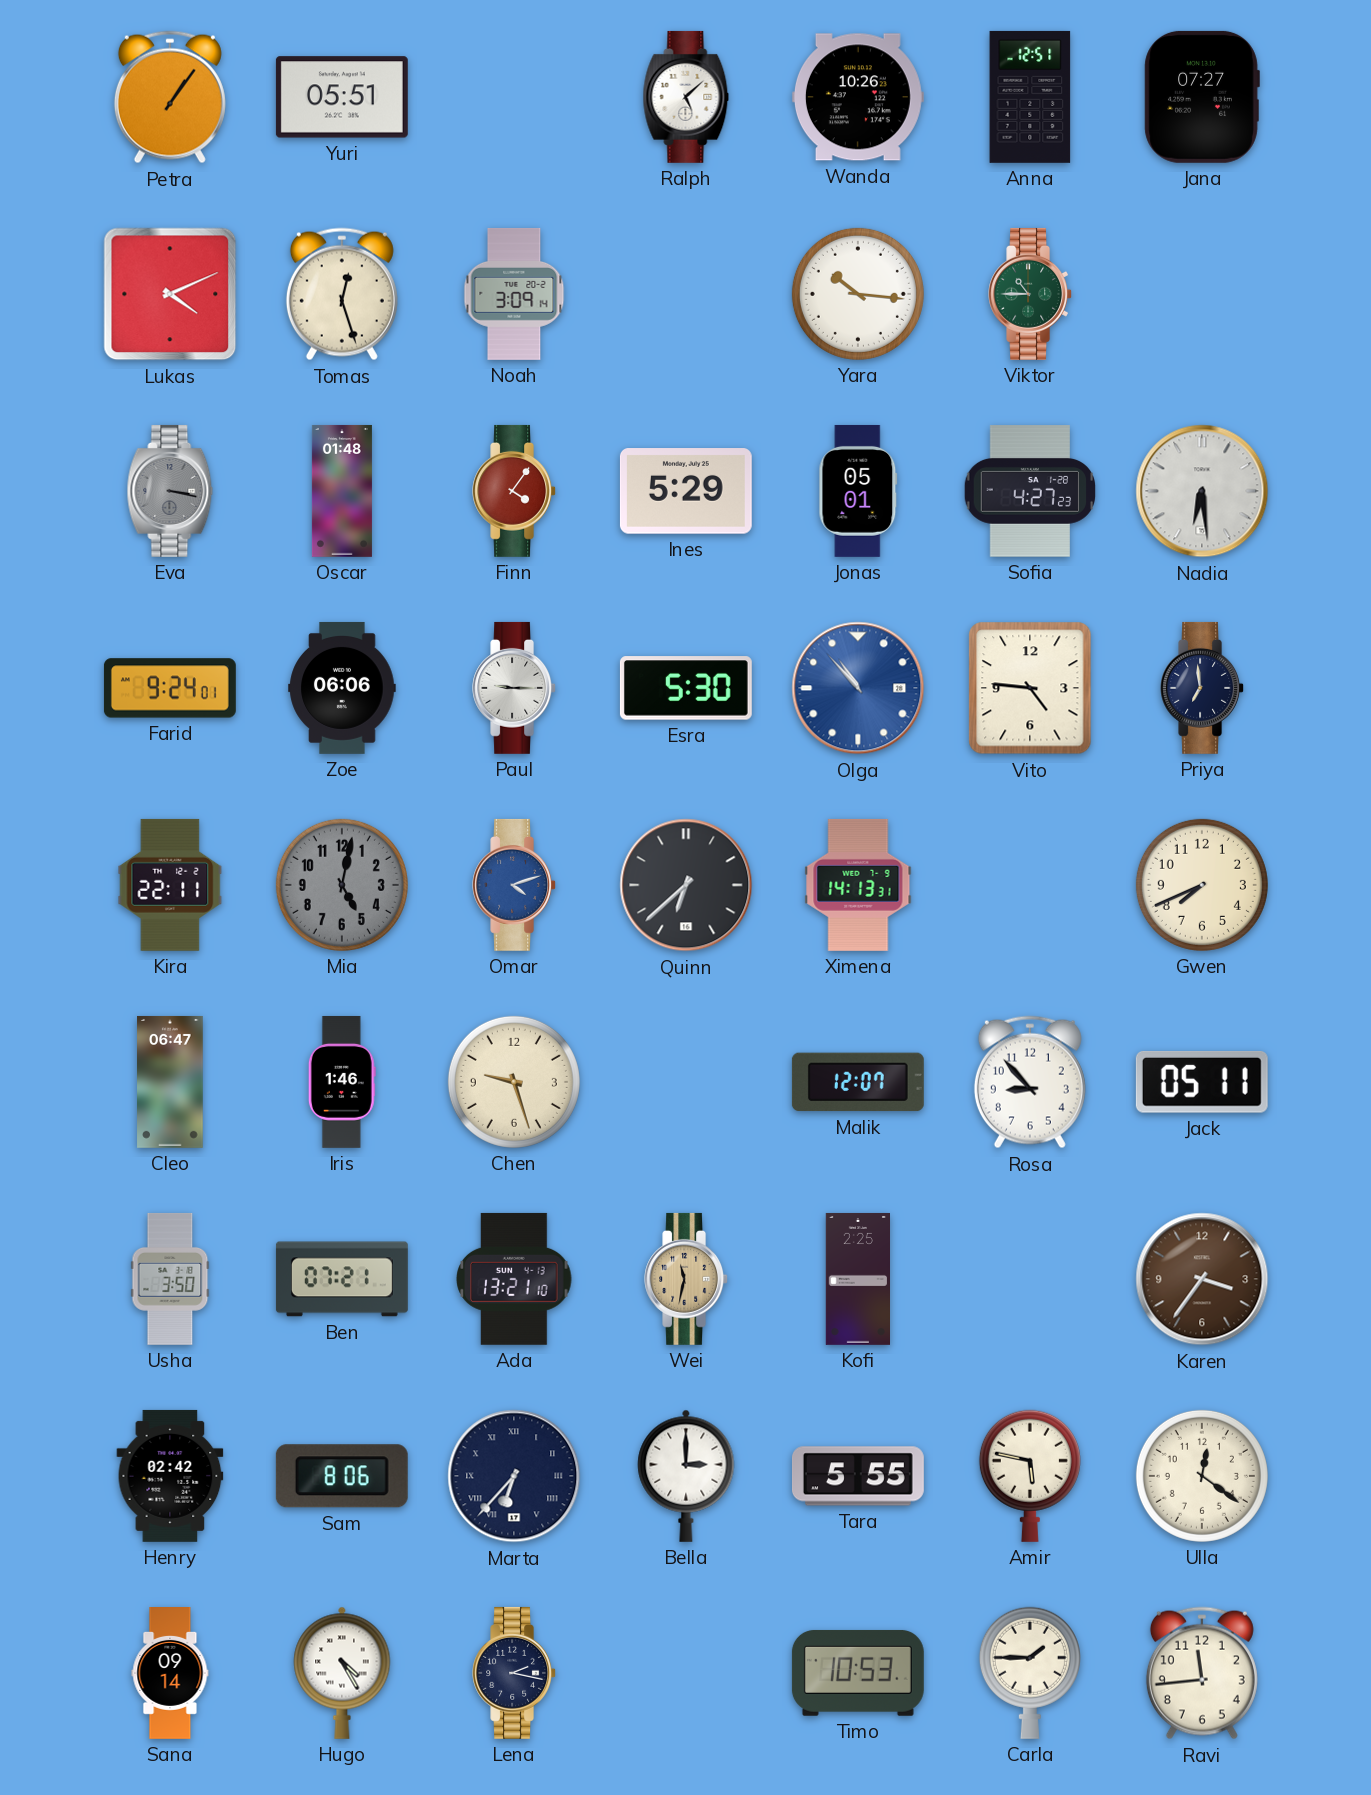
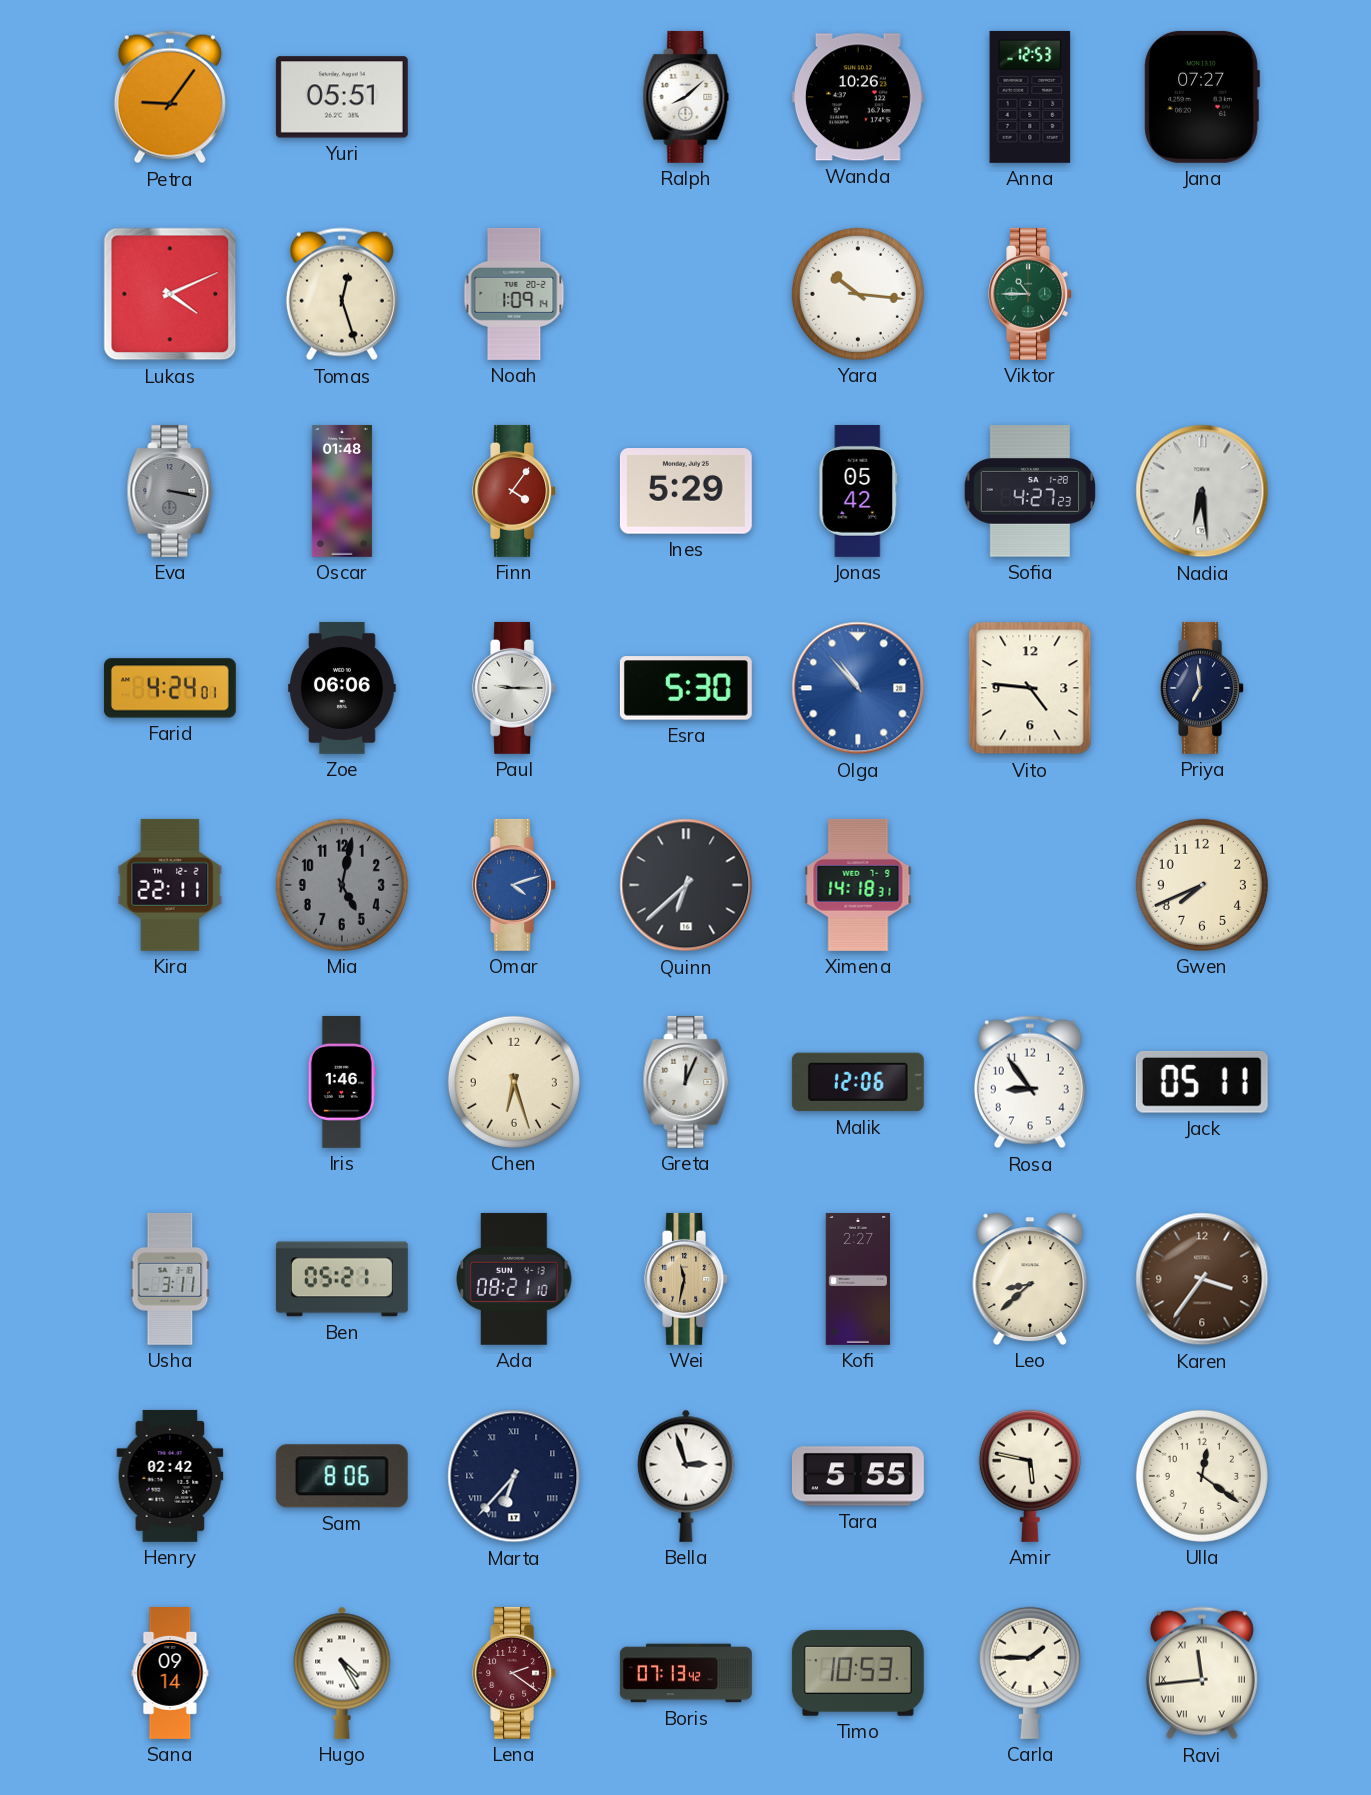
Petra: 1:06 -> 9:06
Ralph: 5:08 -> 8:08
Anna: 12:51 -> 12:53
Noah: 3:09 -> 1:09
Jonas: 05:01 -> 05:42
Farid: 9:24 -> 4:24
Ximena: 14:13 -> 14:18
Cleo: 06:47 -> none
Chen: 9:27 -> 6:27
Greta: none -> 12:04
Malik: 12:07 -> 12:06
Rosa: 8:53 -> 8:54
Usha: 3:50 -> 3:11
Ben: 07:21 -> 05:21
Ada: 13:21 -> 08:21
Kofi: 2:25 -> 2:27
Leo: none -> 8:38
Bella: 3:00 -> 2:57
Lena: 2:17 -> 2:21
Lena dial: navy -> burgundy
Boris: none -> 07:13
Ravi numerals: Arabic -> Roman
